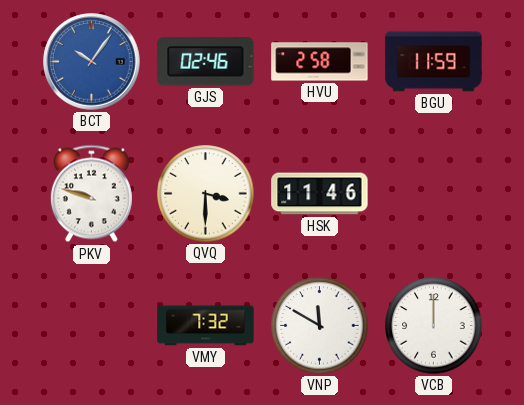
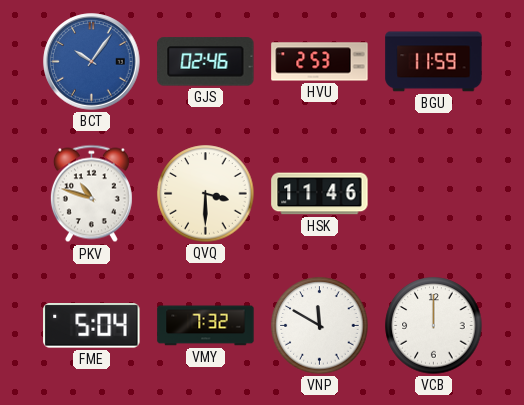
HVU: 2:58 -> 2:53
PKV: 9:48 -> 10:48
FME: none -> 5:04
